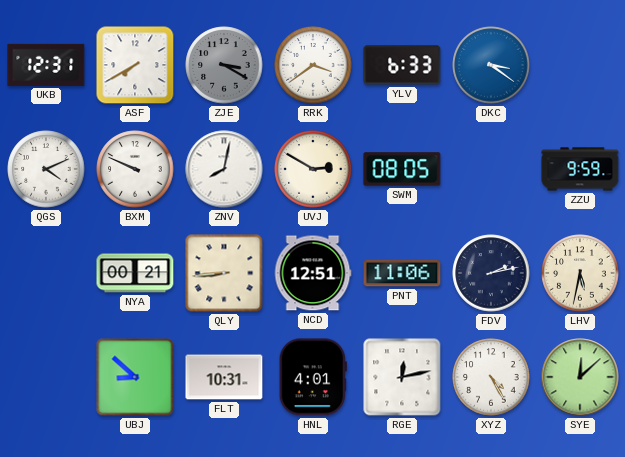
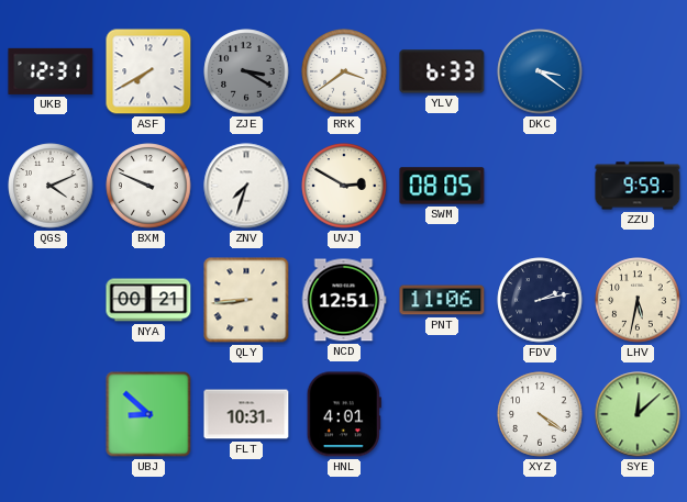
ZNV: 8:02 -> 7:33
RGE: 12:13 -> none
XYZ: 4:25 -> 4:21
